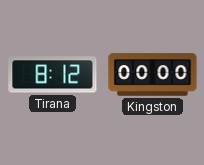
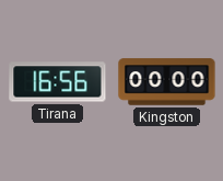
Tirana: 8:12 -> 16:56
